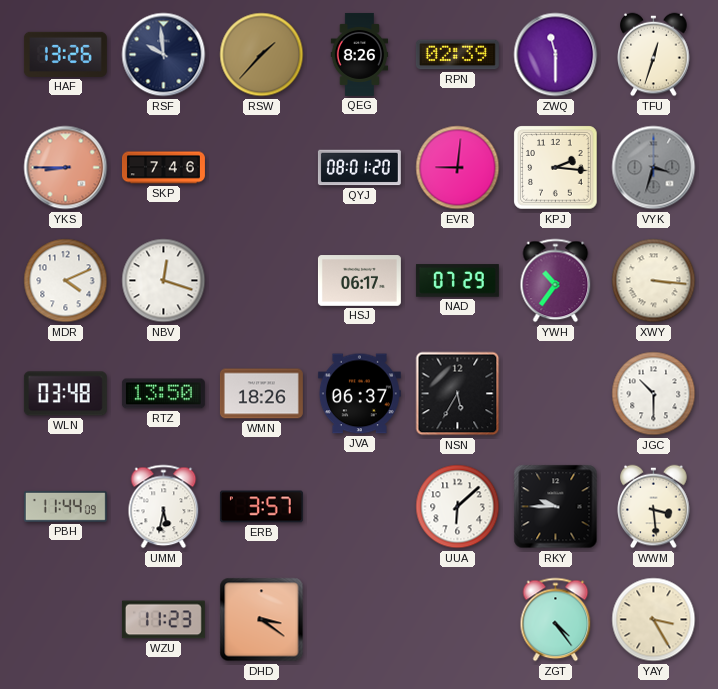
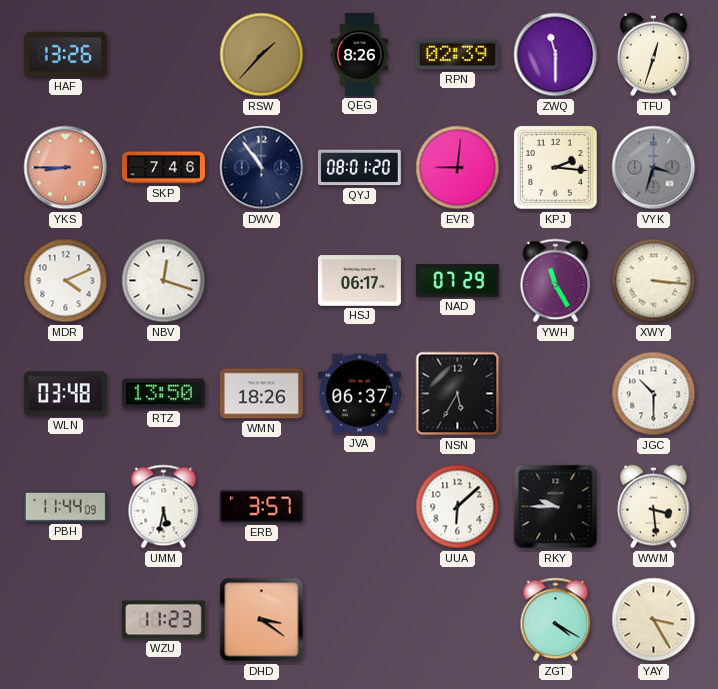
RSF: 9:59 -> none
DWV: none -> 10:54
YWH: 10:36 -> 11:25
ZGT: 4:24 -> 4:20
